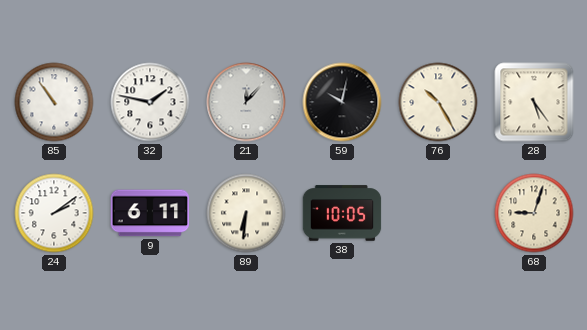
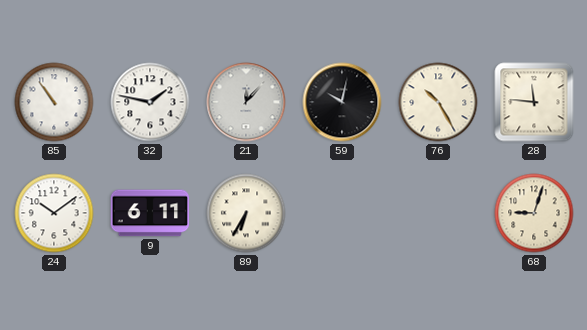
28: 5:24 -> 11:46
24: 2:09 -> 10:09
89: 6:31 -> 6:35
38: 10:05 -> none
